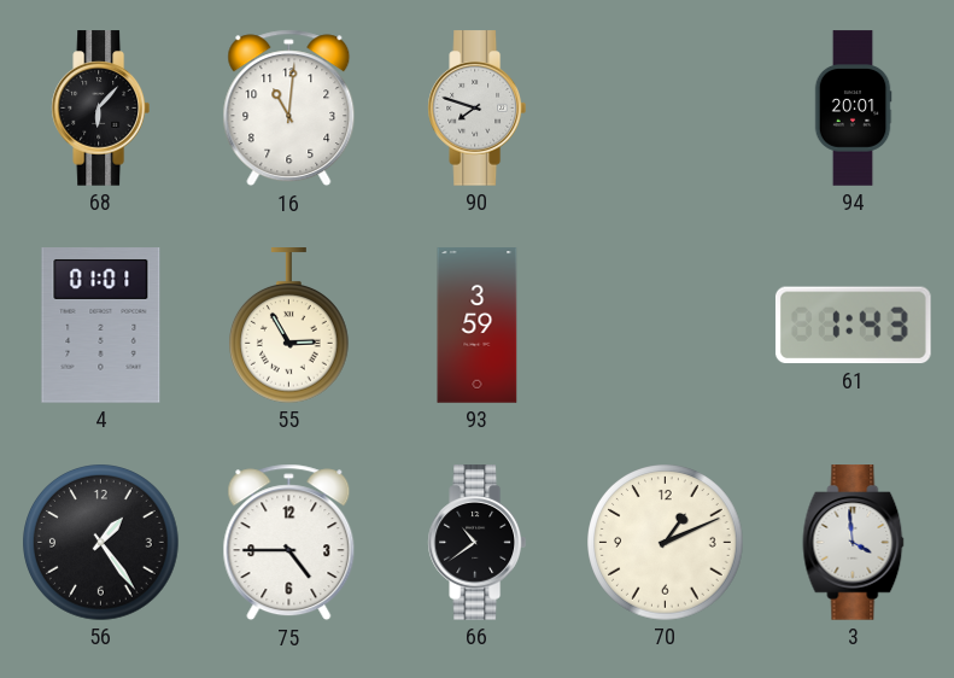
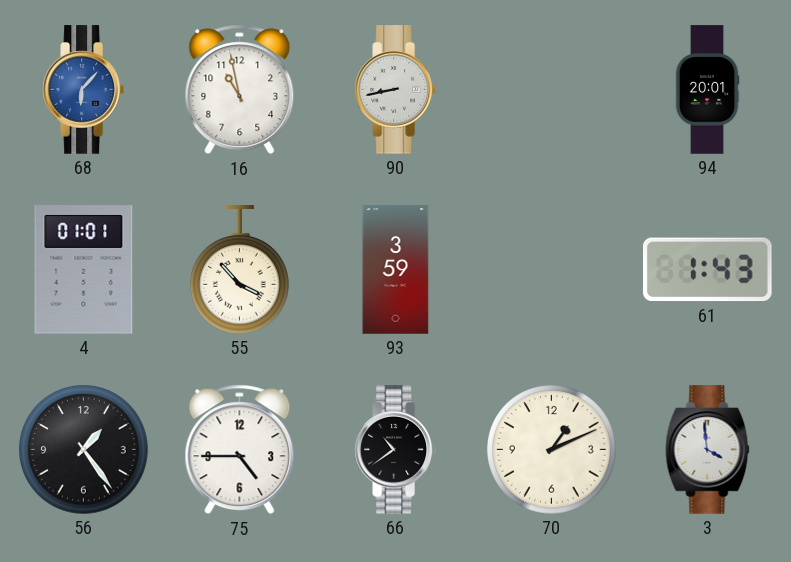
68 dial: black -> blue
16: 11:01 -> 10:58
90: 7:48 -> 8:43
55: 2:55 -> 3:53
